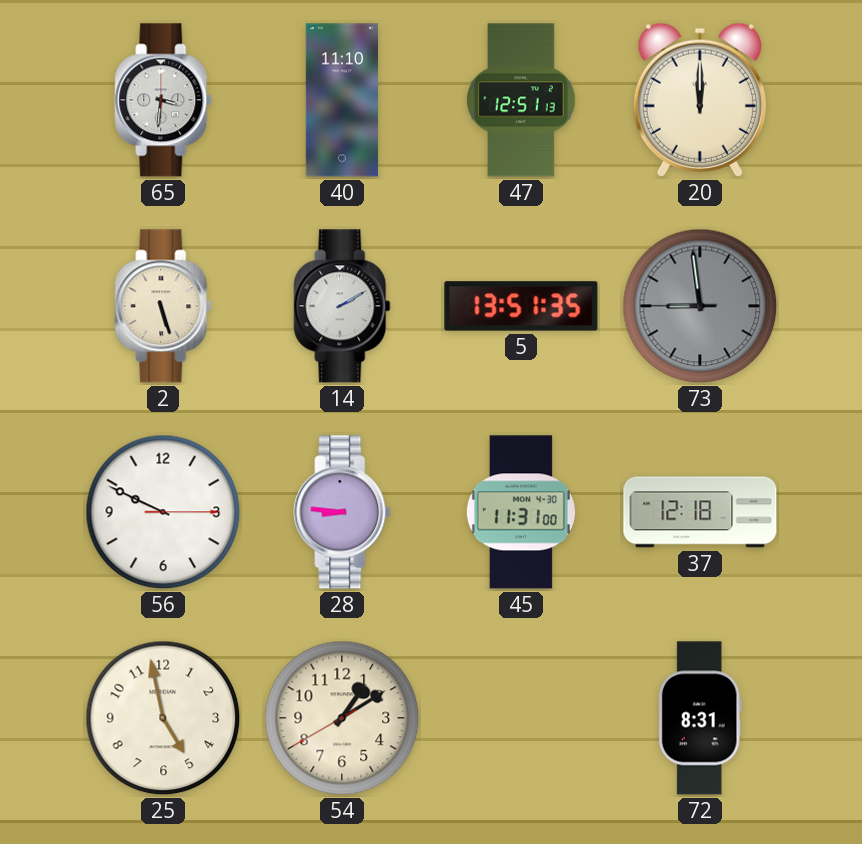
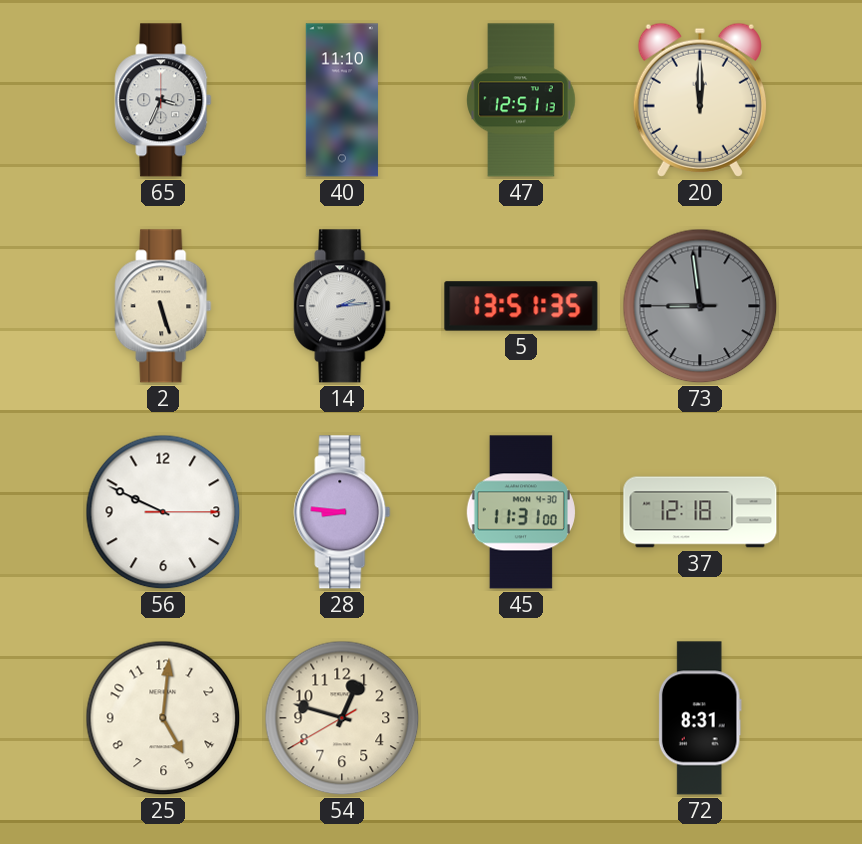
65: 3:31 -> 3:34
14: 2:10 -> 2:14
25: 4:58 -> 5:01
54: 1:09 -> 12:47
